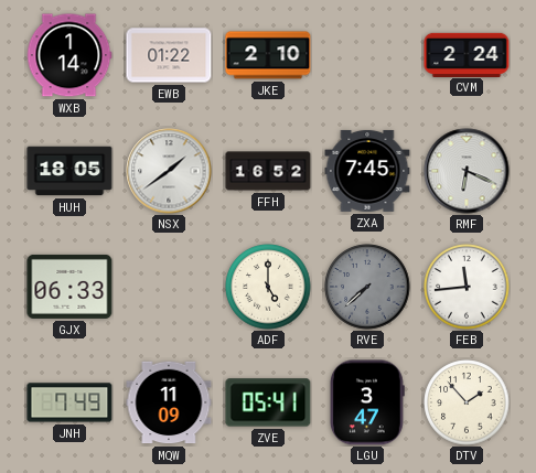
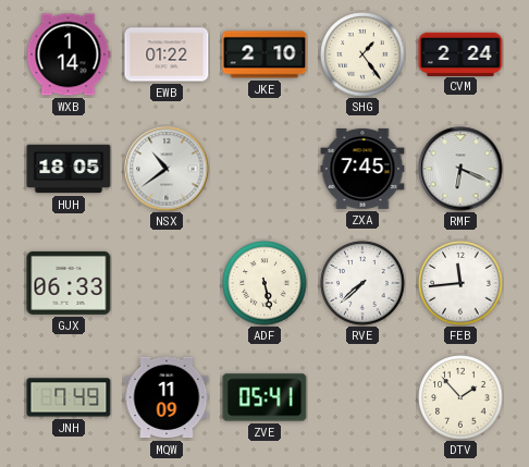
SHG: none -> 1:24
NSX: 1:39 -> 10:39
FFH: 16:52 -> none
ADF: 5:00 -> 5:28
RVE dial: grey -> white
LGU: 3:47 -> none
